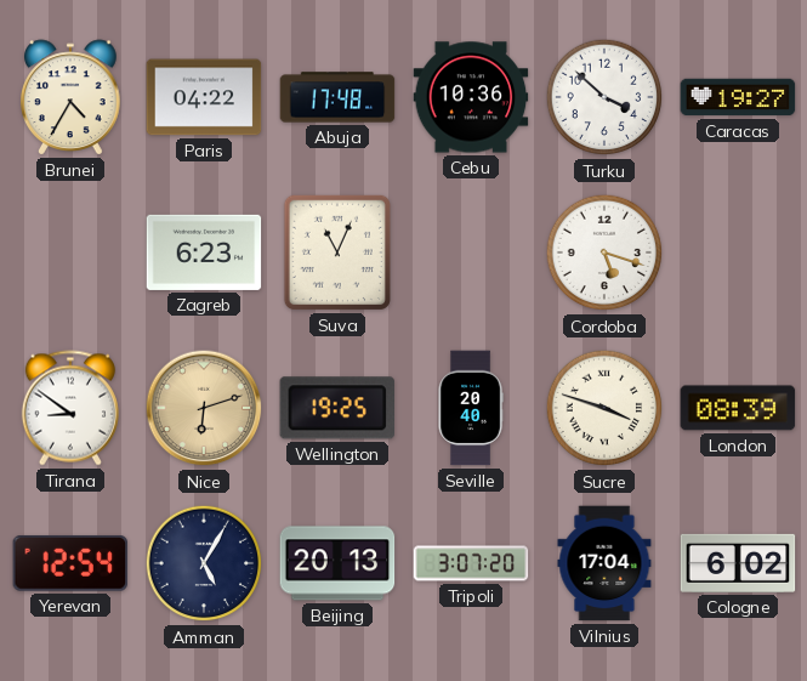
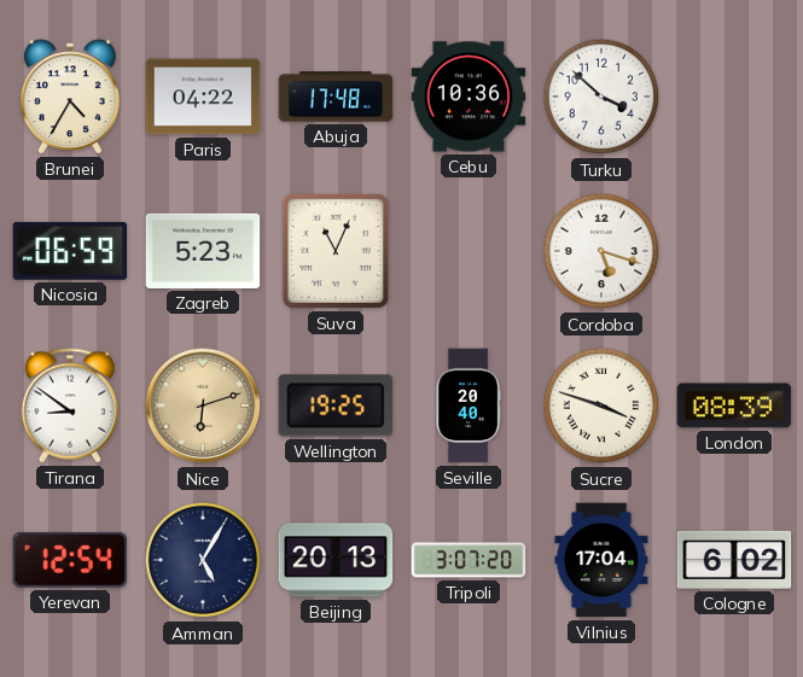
Caracas: 19:27 -> none
Nicosia: none -> 06:59
Zagreb: 6:23 -> 5:23
